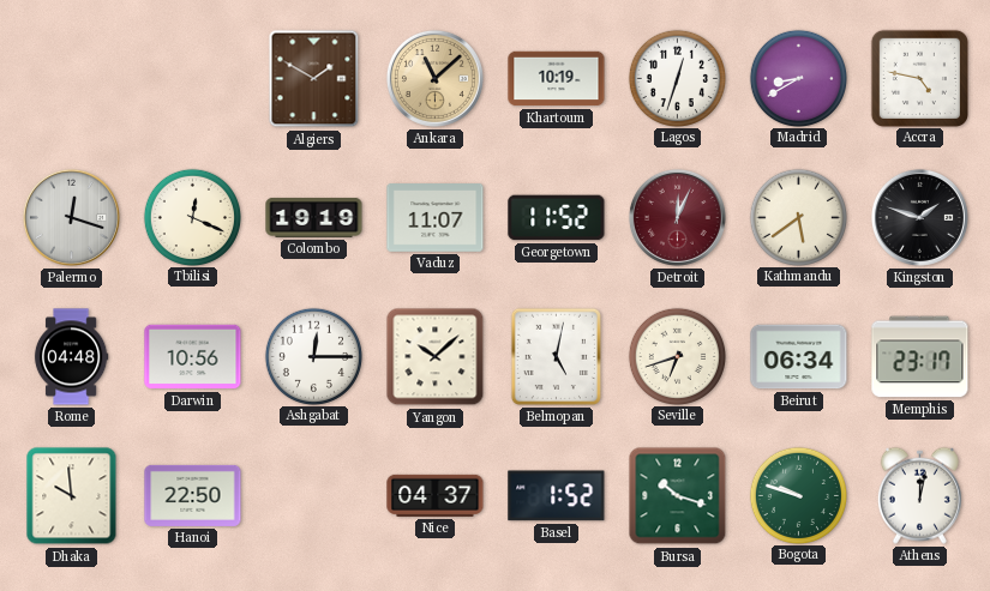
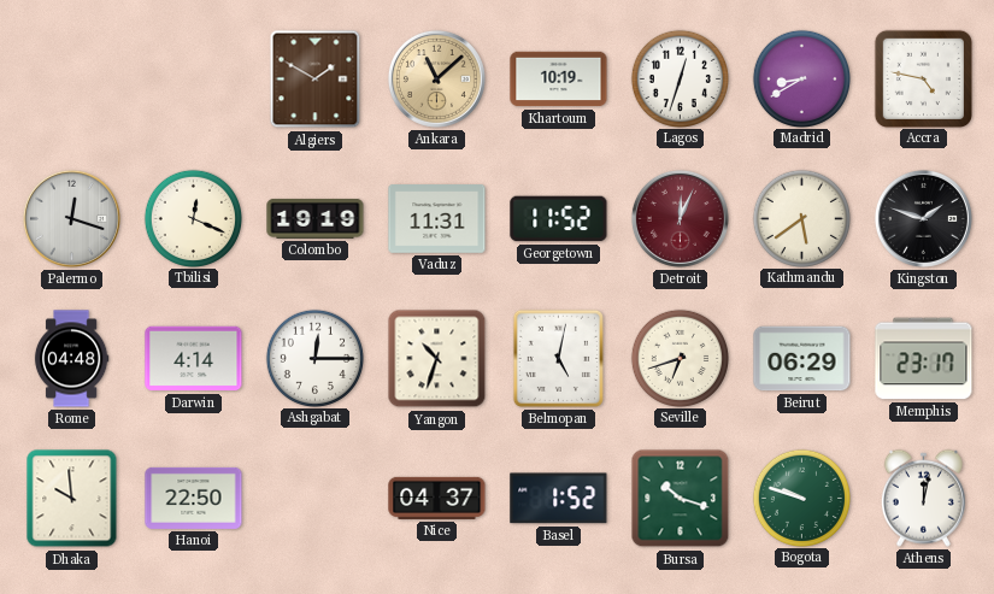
Vaduz: 11:07 -> 11:31
Darwin: 10:56 -> 4:14
Yangon: 10:08 -> 10:33
Beirut: 06:34 -> 06:29
